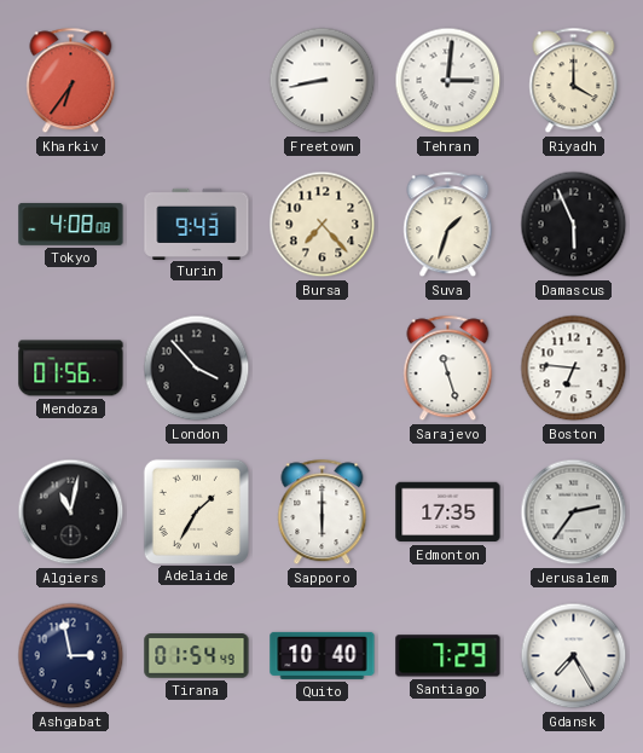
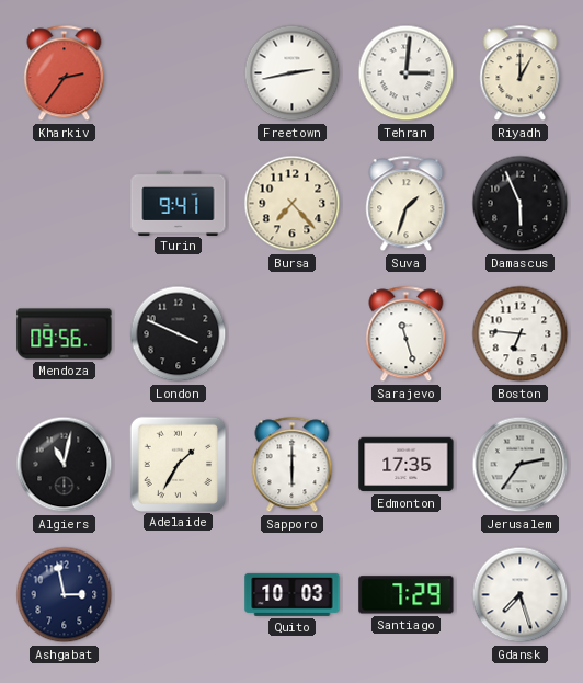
Kharkiv: 6:36 -> 2:36
Freetown: 8:43 -> 2:43
Riyadh: 4:00 -> 1:00
Tokyo: 4:08 -> none
Turin: 9:43 -> 9:41
Mendoza: 01:56 -> 09:56
London: 3:53 -> 3:49
Tirana: 01:54 -> none
Quito: 10:40 -> 10:03
Gdansk: 7:25 -> 7:27
